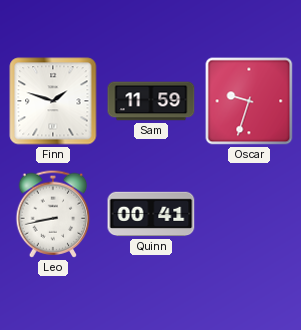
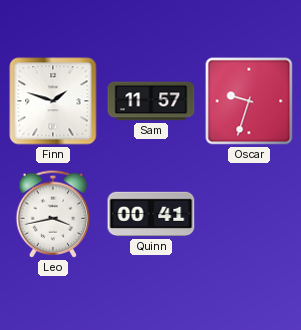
Sam: 11:59 -> 11:57
Leo: 8:43 -> 3:43
